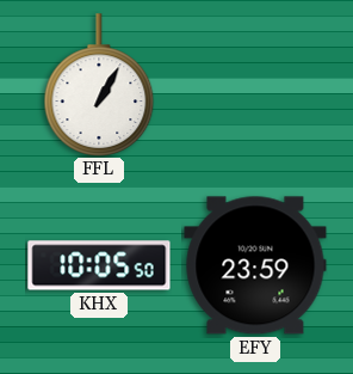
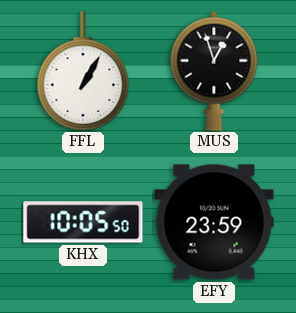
MUS: none -> 12:57
